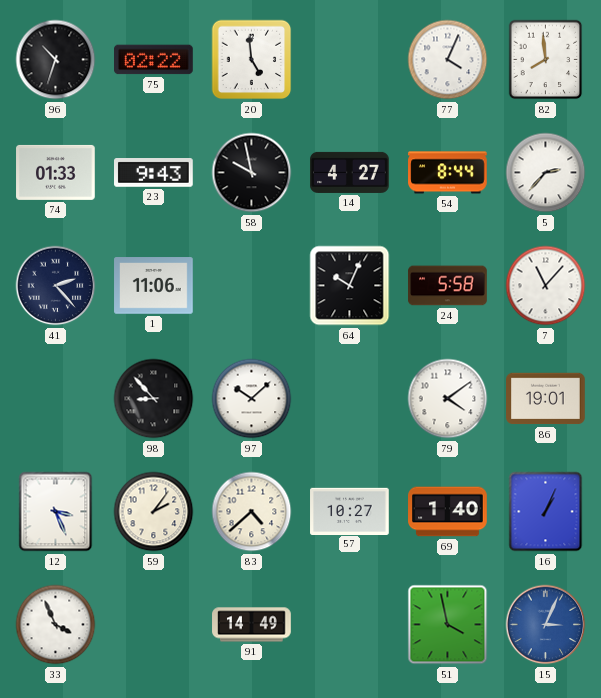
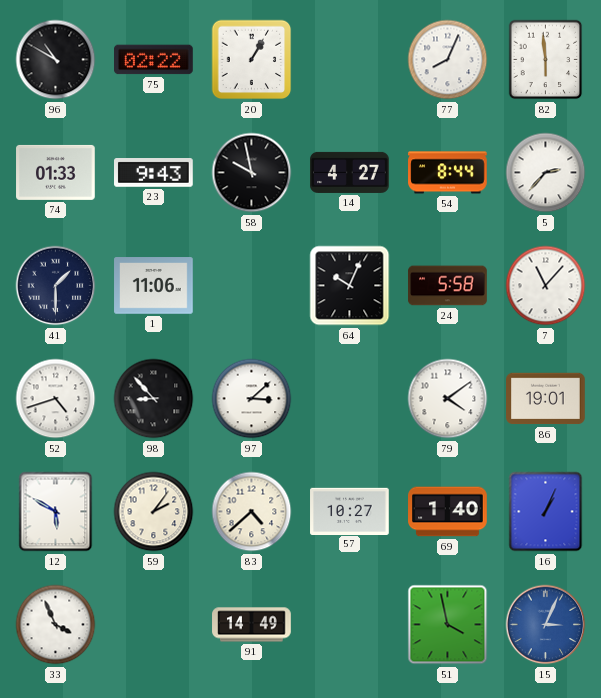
96: 10:33 -> 10:50
20: 4:59 -> 1:05
77: 4:04 -> 8:04
82: 7:59 -> 5:59
41: 2:23 -> 1:30
52: none -> 4:42
97: 10:08 -> 3:08
12: 3:26 -> 5:50
